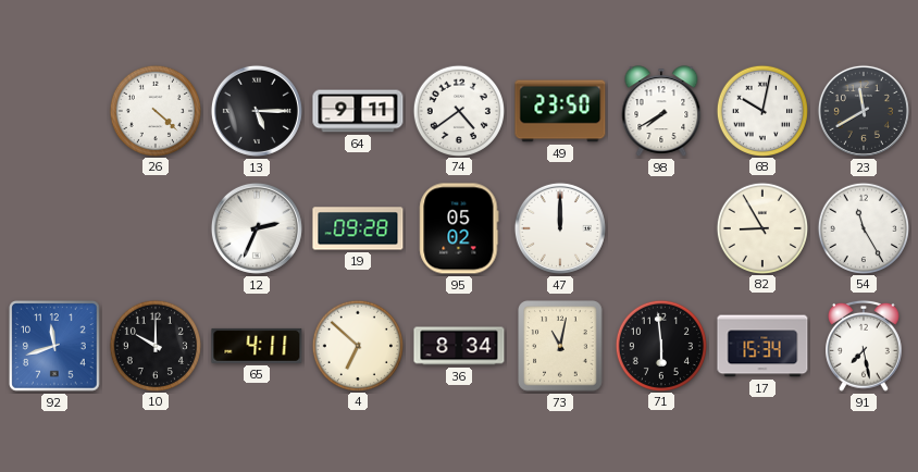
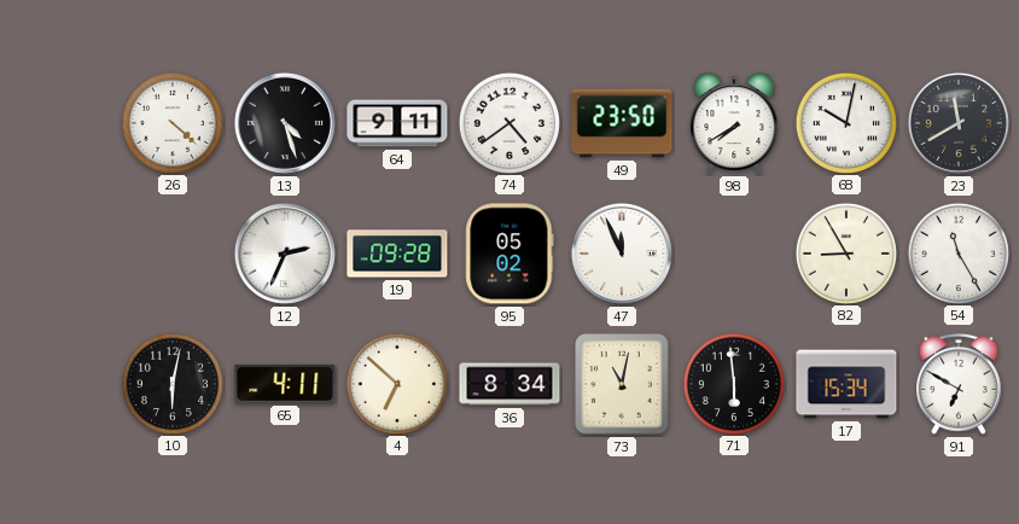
13: 5:15 -> 4:27
47: 12:00 -> 11:56
92: 11:42 -> none
10: 10:00 -> 6:02
91: 7:28 -> 6:50
